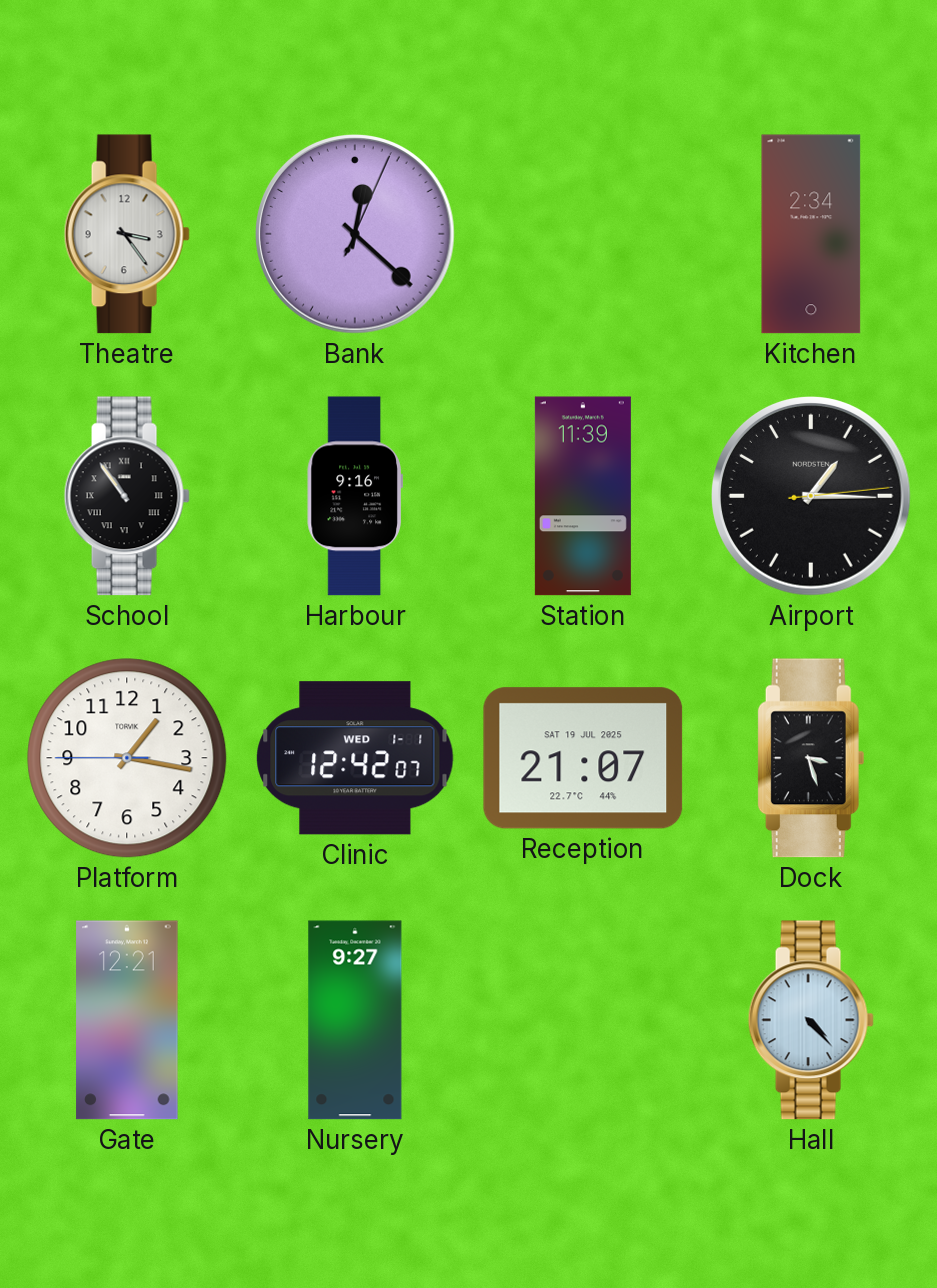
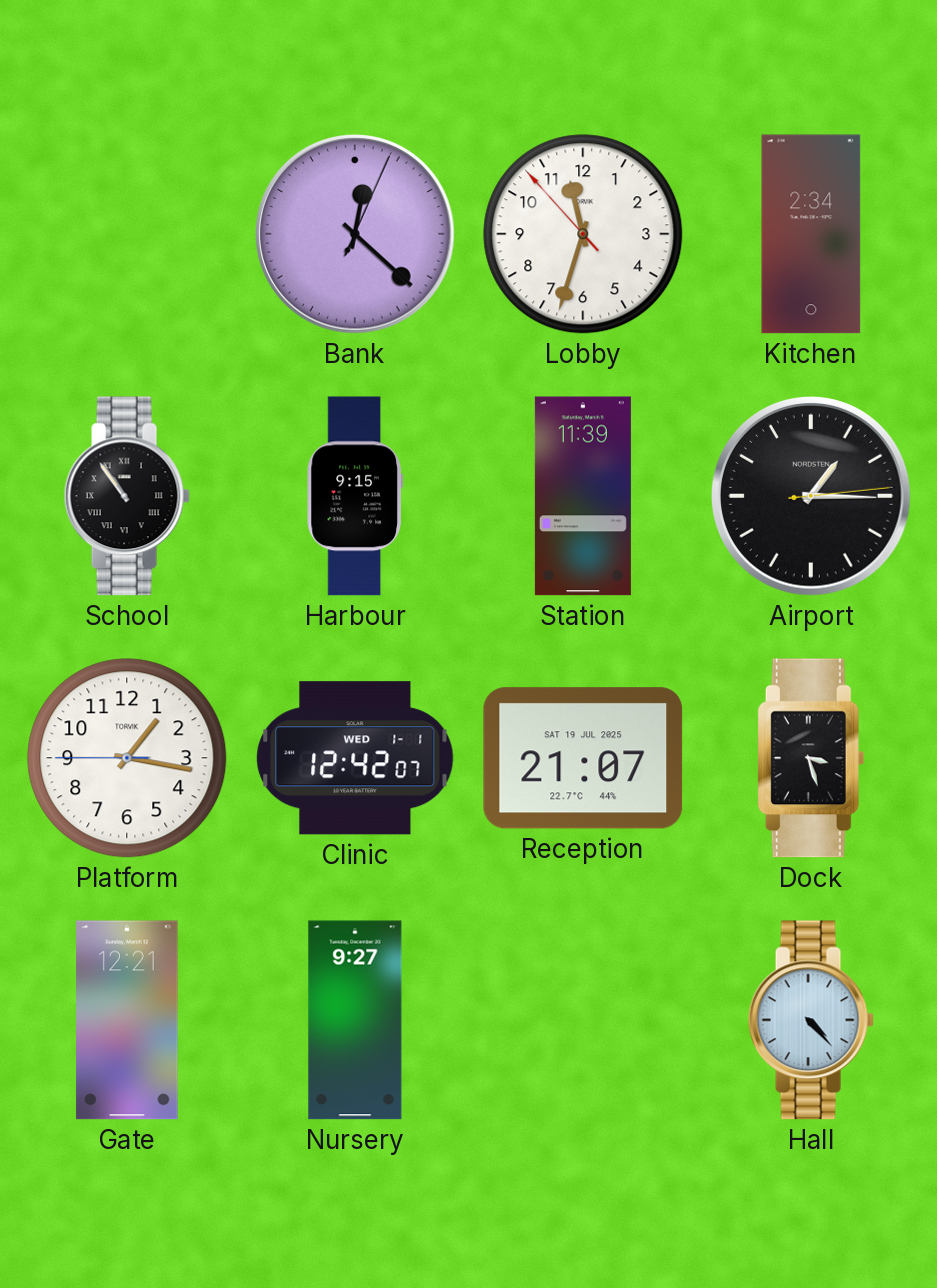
Theatre: 3:24 -> none
Lobby: none -> 11:32
Harbour: 9:16 -> 9:15
